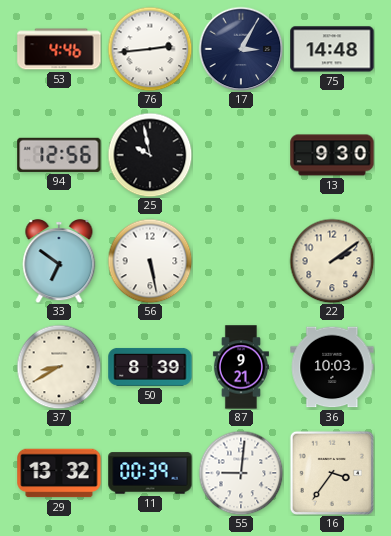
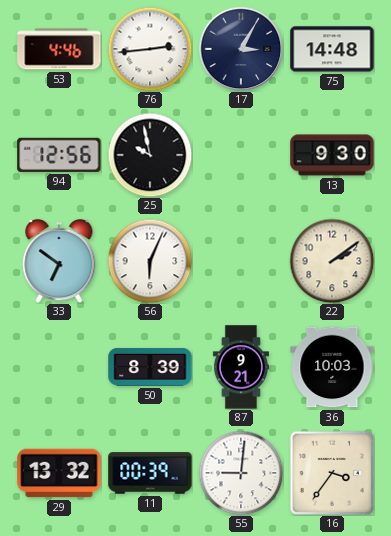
56: 5:28 -> 6:04
37: 8:40 -> none
